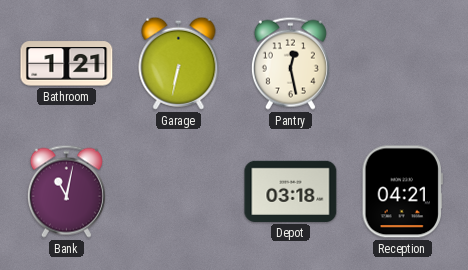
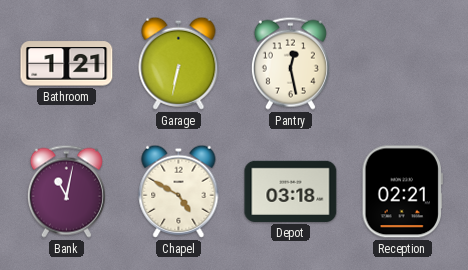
Chapel: none -> 4:50
Reception: 04:21 -> 02:21
